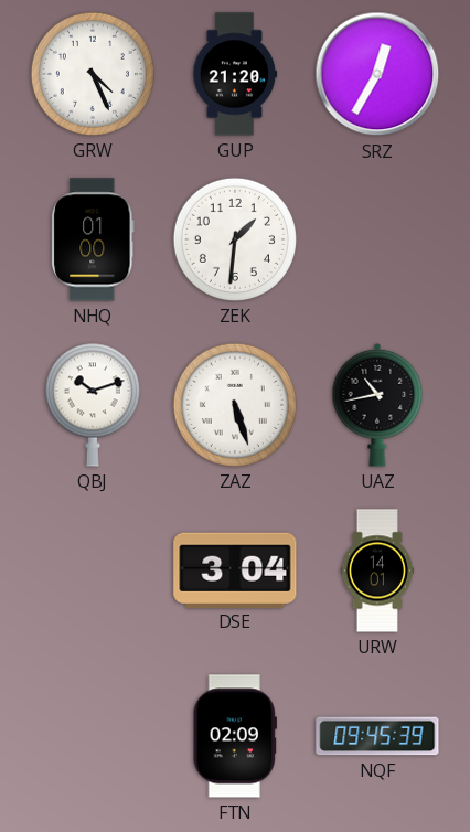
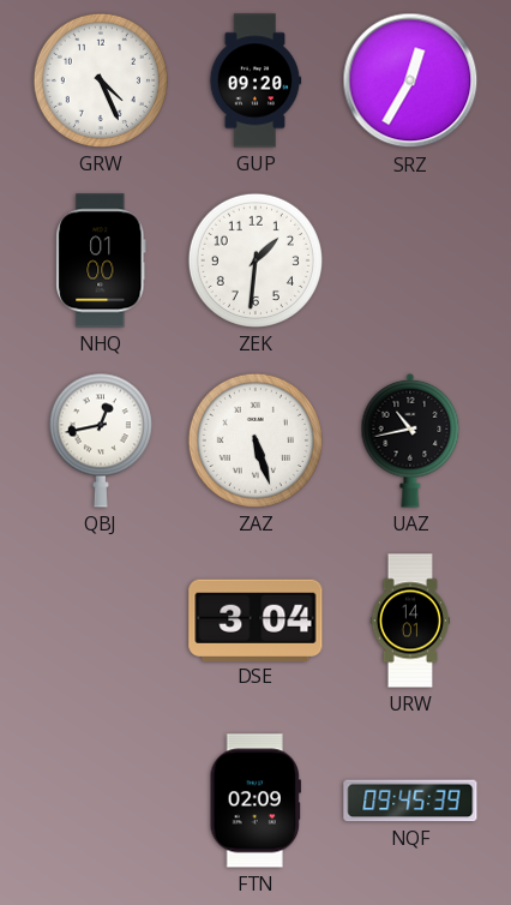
GUP: 21:20 -> 09:20
QBJ: 10:12 -> 12:43
